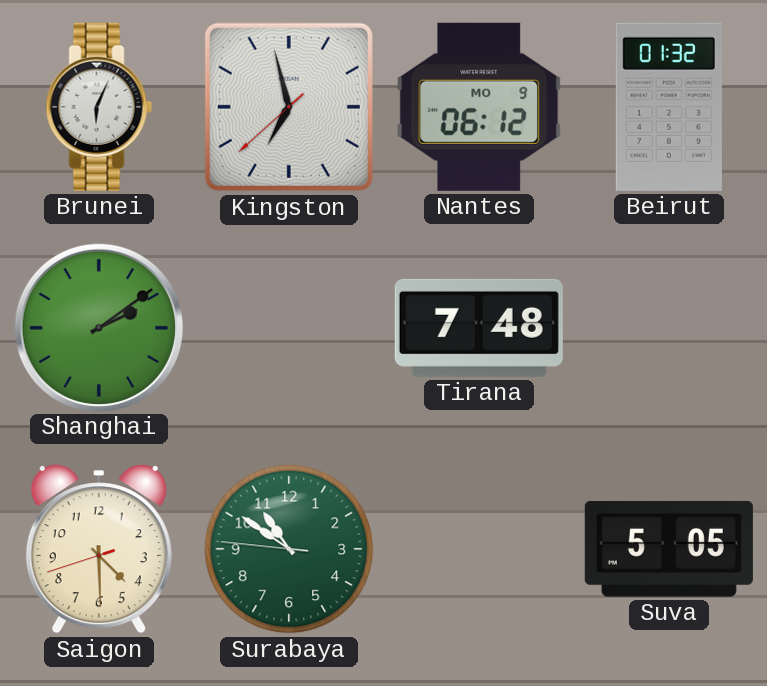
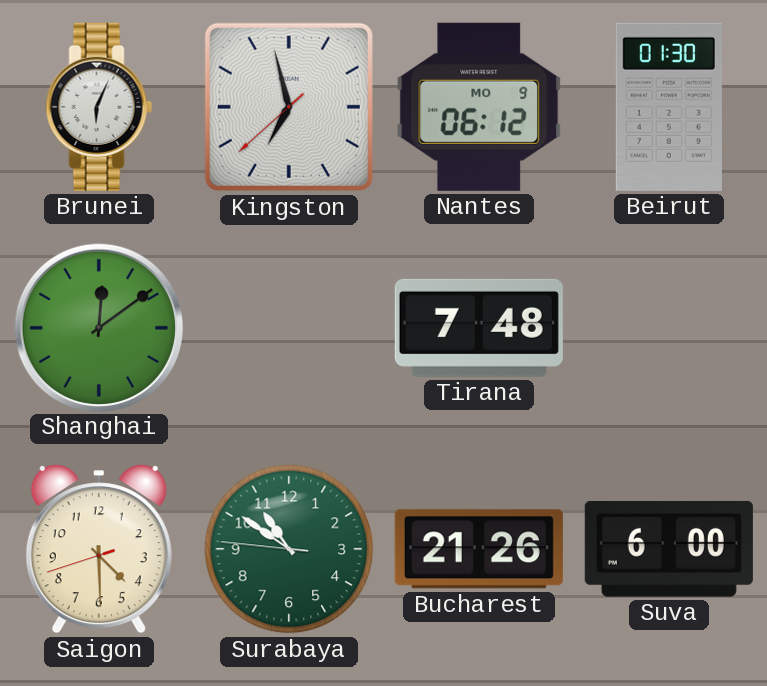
Beirut: 01:32 -> 01:30
Shanghai: 2:09 -> 12:09
Bucharest: none -> 21:26
Suva: 5:05 -> 6:00
